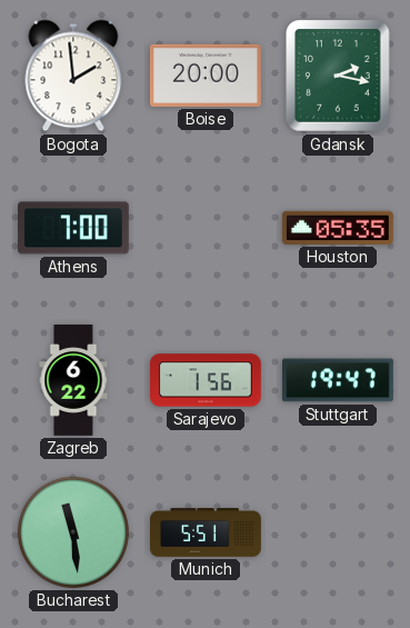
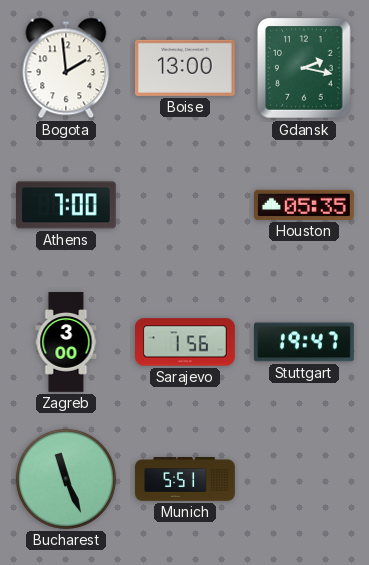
Boise: 20:00 -> 13:00
Zagreb: 6:22 -> 3:00
Bucharest: 11:29 -> 11:26
